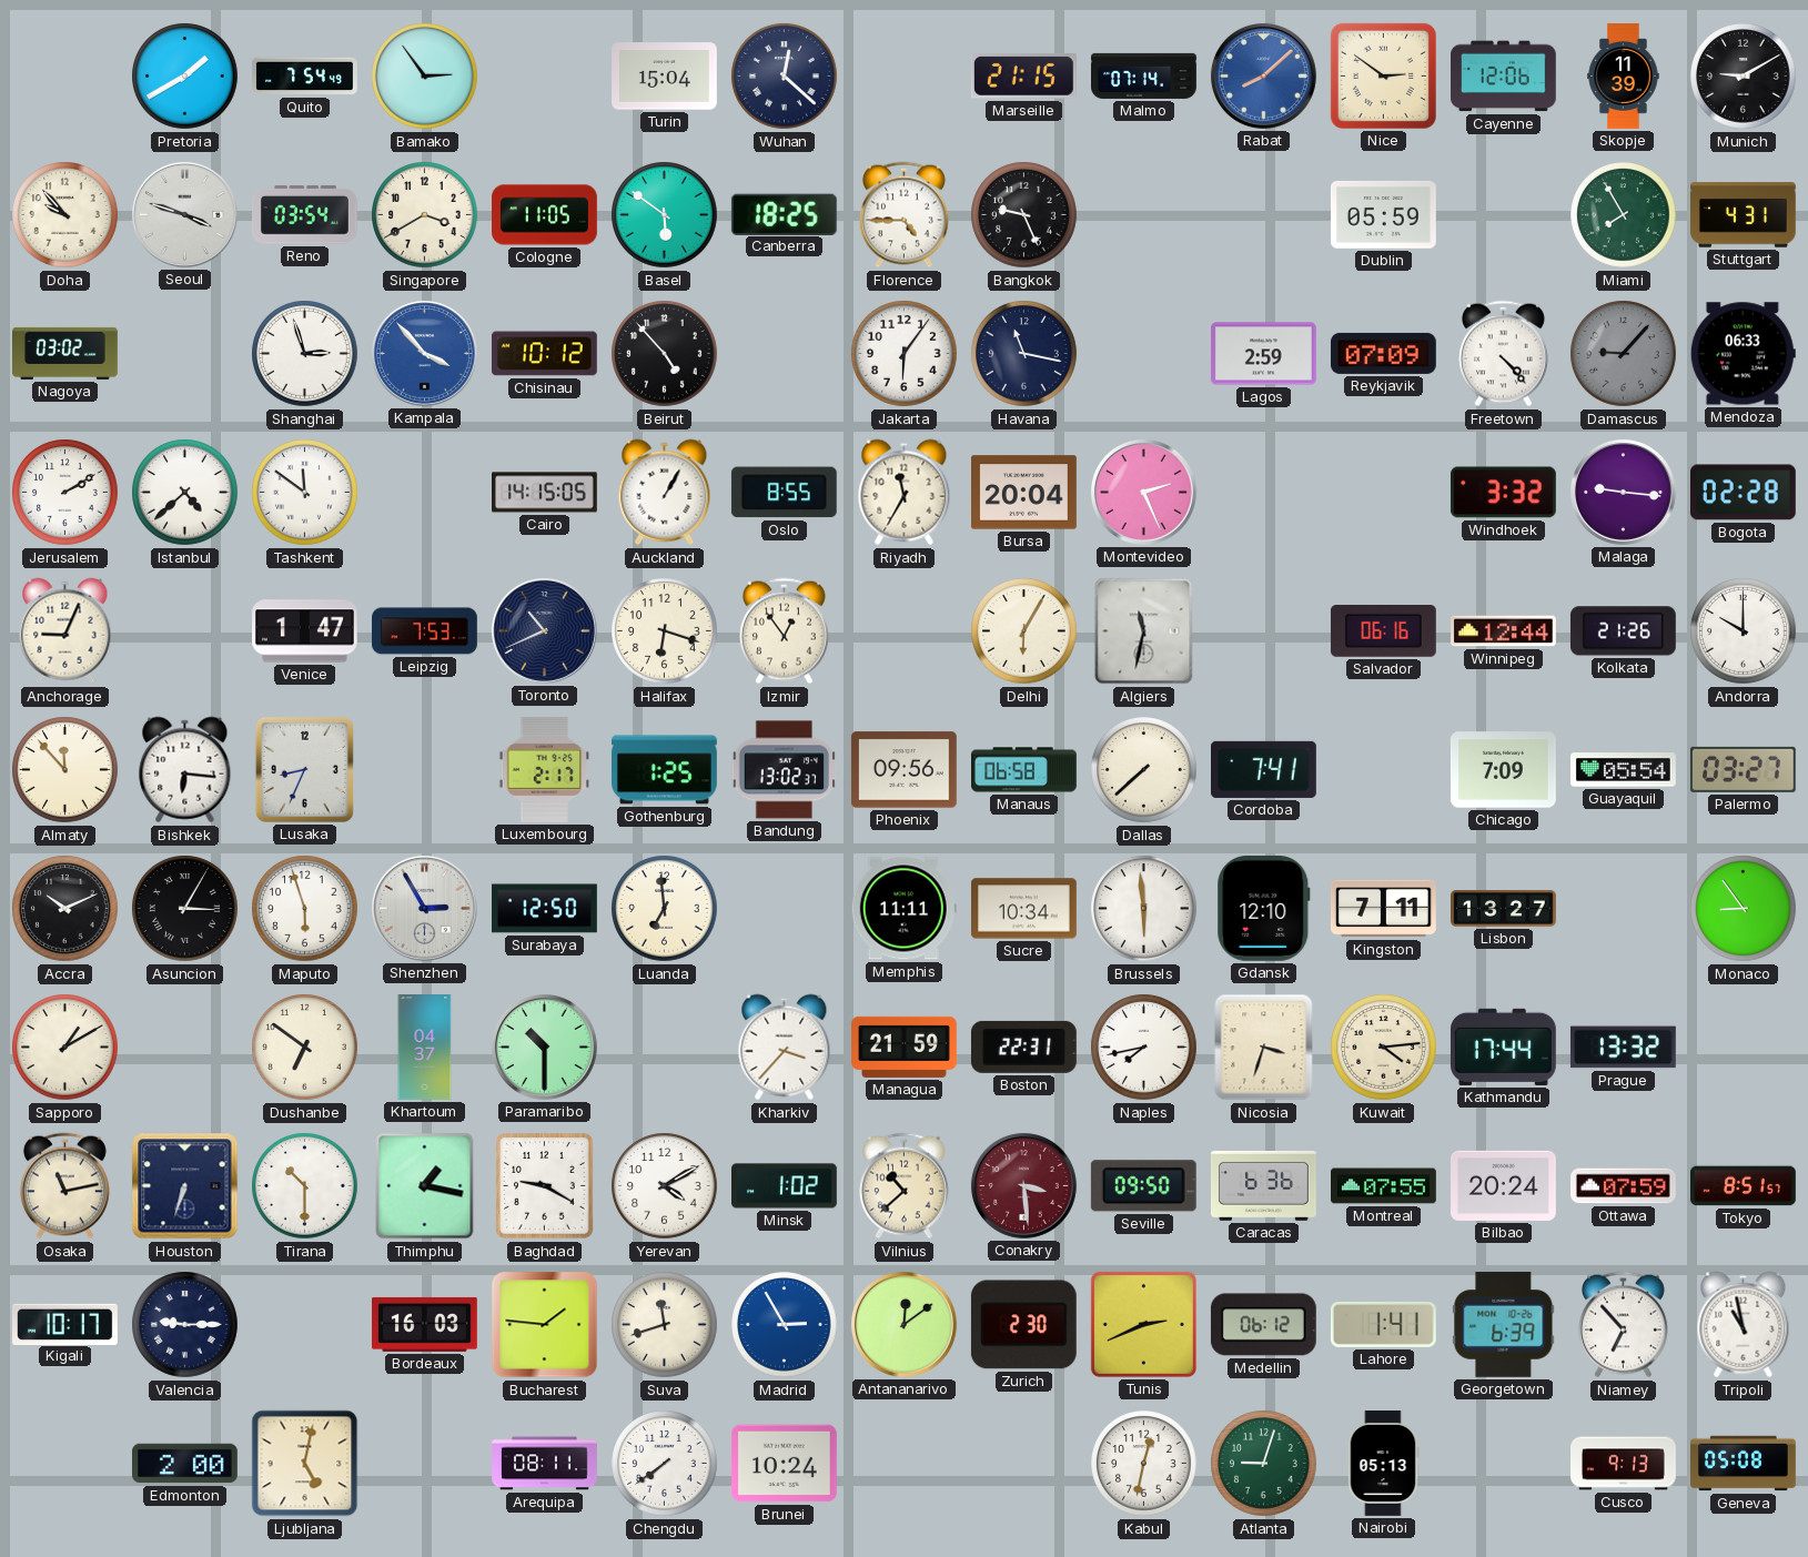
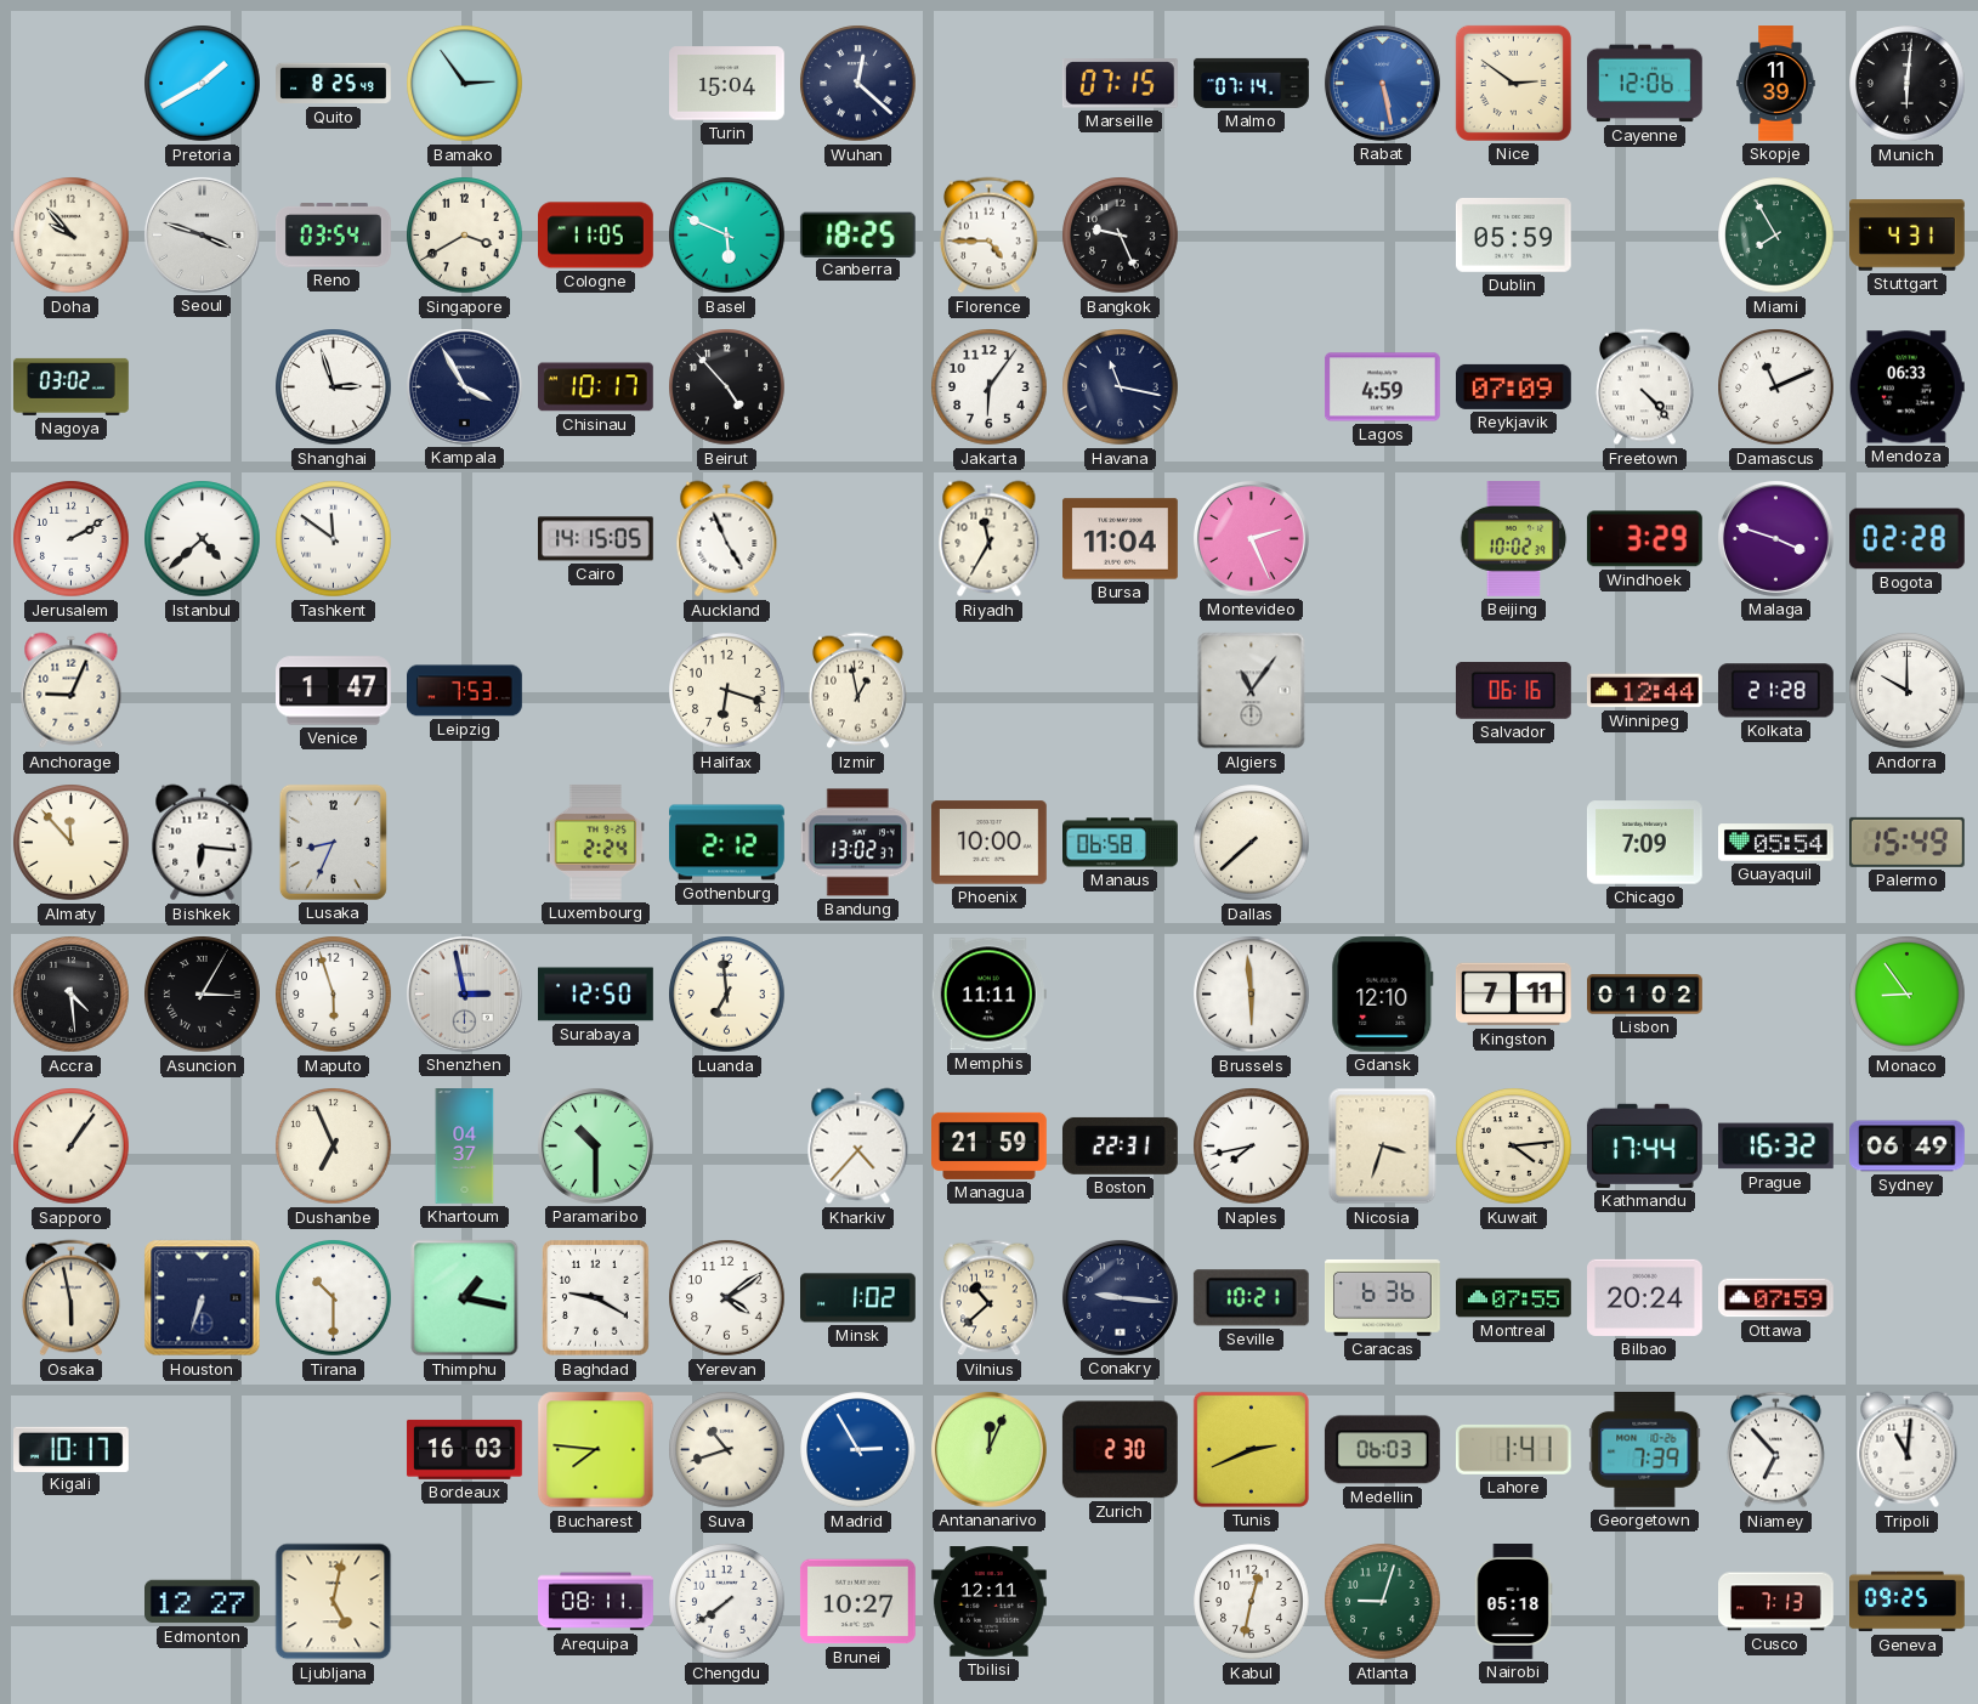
Quito: 7:54 -> 8:25
Marseille: 21:15 -> 07:15
Rabat: 8:08 -> 5:28
Munich: 9:10 -> 6:01
Basel: 5:51 -> 5:49
Kampala: 3:53 -> 3:55
Kampala dial: blue -> navy
Chisinau: 10:12 -> 10:17
Lagos: 2:59 -> 4:59
Damascus: 9:07 -> 11:11
Damascus dial: grey -> white
Auckland: 1:05 -> 4:56
Oslo: 8:55 -> none
Bursa: 20:04 -> 11:04
Beijing: none -> 10:02
Windhoek: 3:32 -> 3:29
Malaga: 9:16 -> 3:48
Toronto: 10:41 -> none
Izmir: 12:54 -> 12:58
Delhi: 6:05 -> none
Algiers: 11:32 -> 11:06
Kolkata: 21:26 -> 21:28
Luxembourg: 2:17 -> 2:24
Gothenburg: 1:25 -> 2:12
Phoenix: 09:56 -> 10:00
Cordoba: 7:41 -> none
Palermo: 03:27 -> 15:49
Accra: 10:11 -> 4:29
Shenzhen: 2:55 -> 2:58
Sucre: 10:34 -> none
Lisbon: 13:27 -> 01:02
Sapporo: 1:10 -> 1:06
Dushanbe: 6:51 -> 6:56
Kharkiv: 3:37 -> 4:37
Prague: 13:32 -> 16:32
Sydney: none -> 06:49
Osaka: 11:13 -> 5:58
Yerevan: 4:10 -> 4:09
Conakry: 3:29 -> 9:16
Conakry dial: burgundy -> navy
Seville: 09:50 -> 10:21
Tokyo: 8:51 -> none
Valencia: 9:15 -> none
Bucharest: 1:46 -> 7:46
Suva: 11:42 -> 10:42
Antananarivo: 12:09 -> 12:04
Medellin: 06:12 -> 06:03
Georgetown: 6:39 -> 7:39
Tripoli: 10:58 -> 11:01
Edmonton: 2:00 -> 12:27
Brunei: 10:24 -> 10:27
Tbilisi: none -> 12:11
Nairobi: 05:13 -> 05:18
Cusco: 9:13 -> 7:13
Geneva: 05:08 -> 09:25
